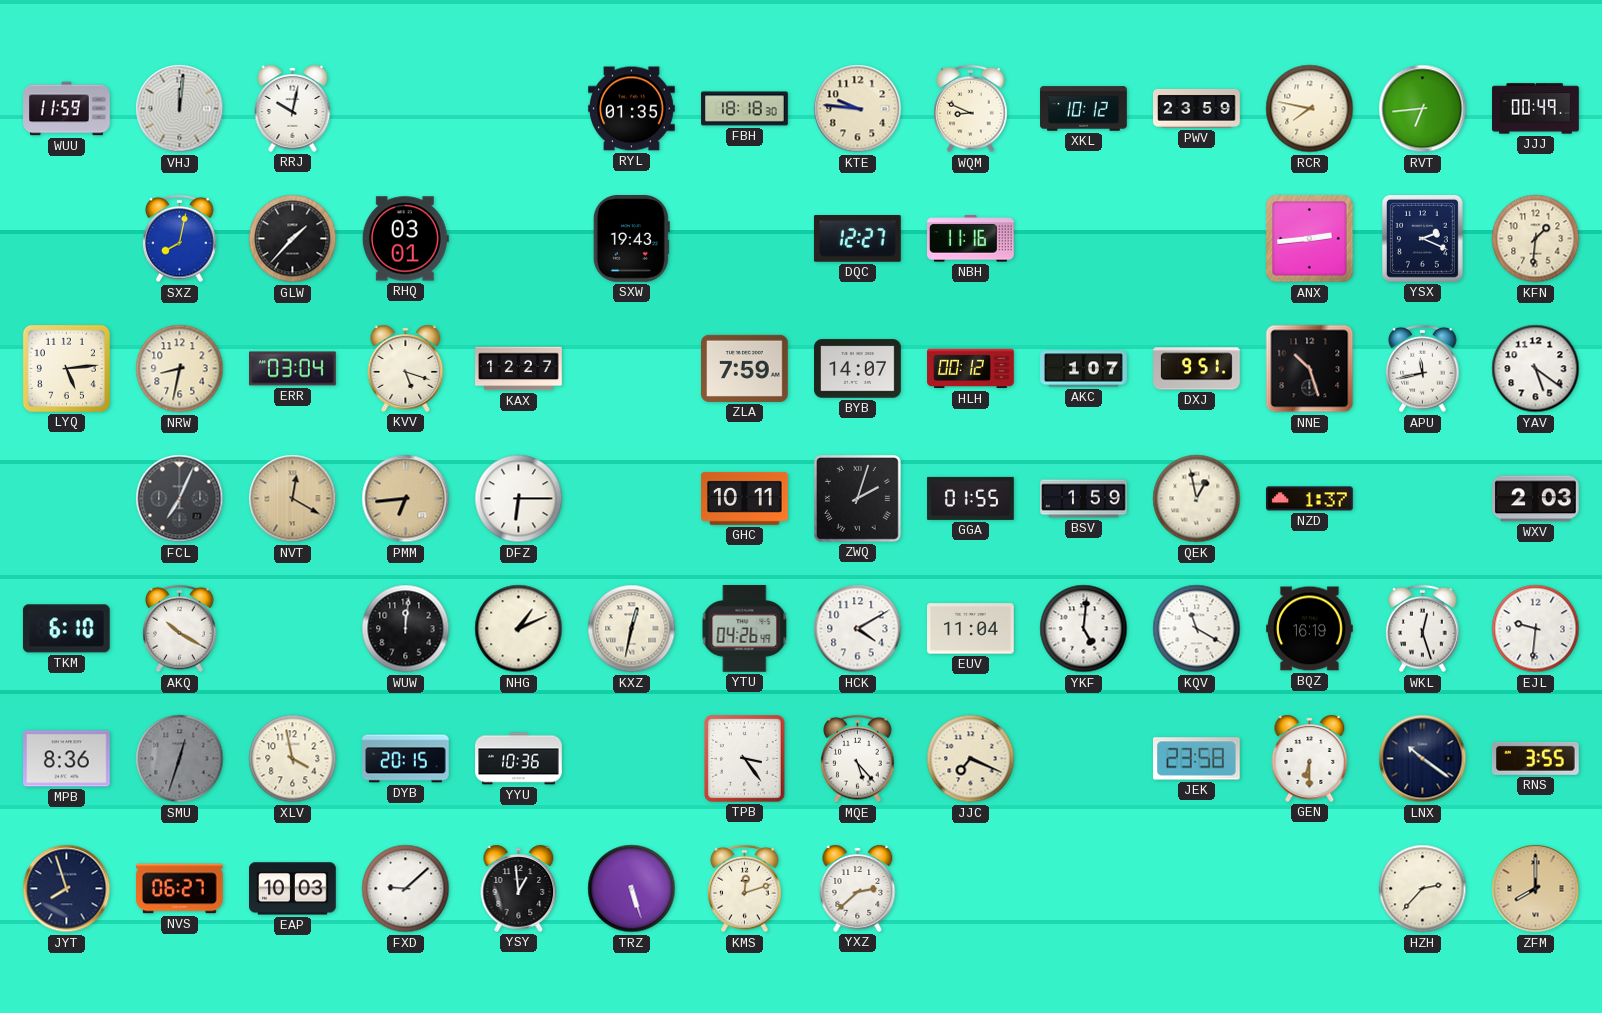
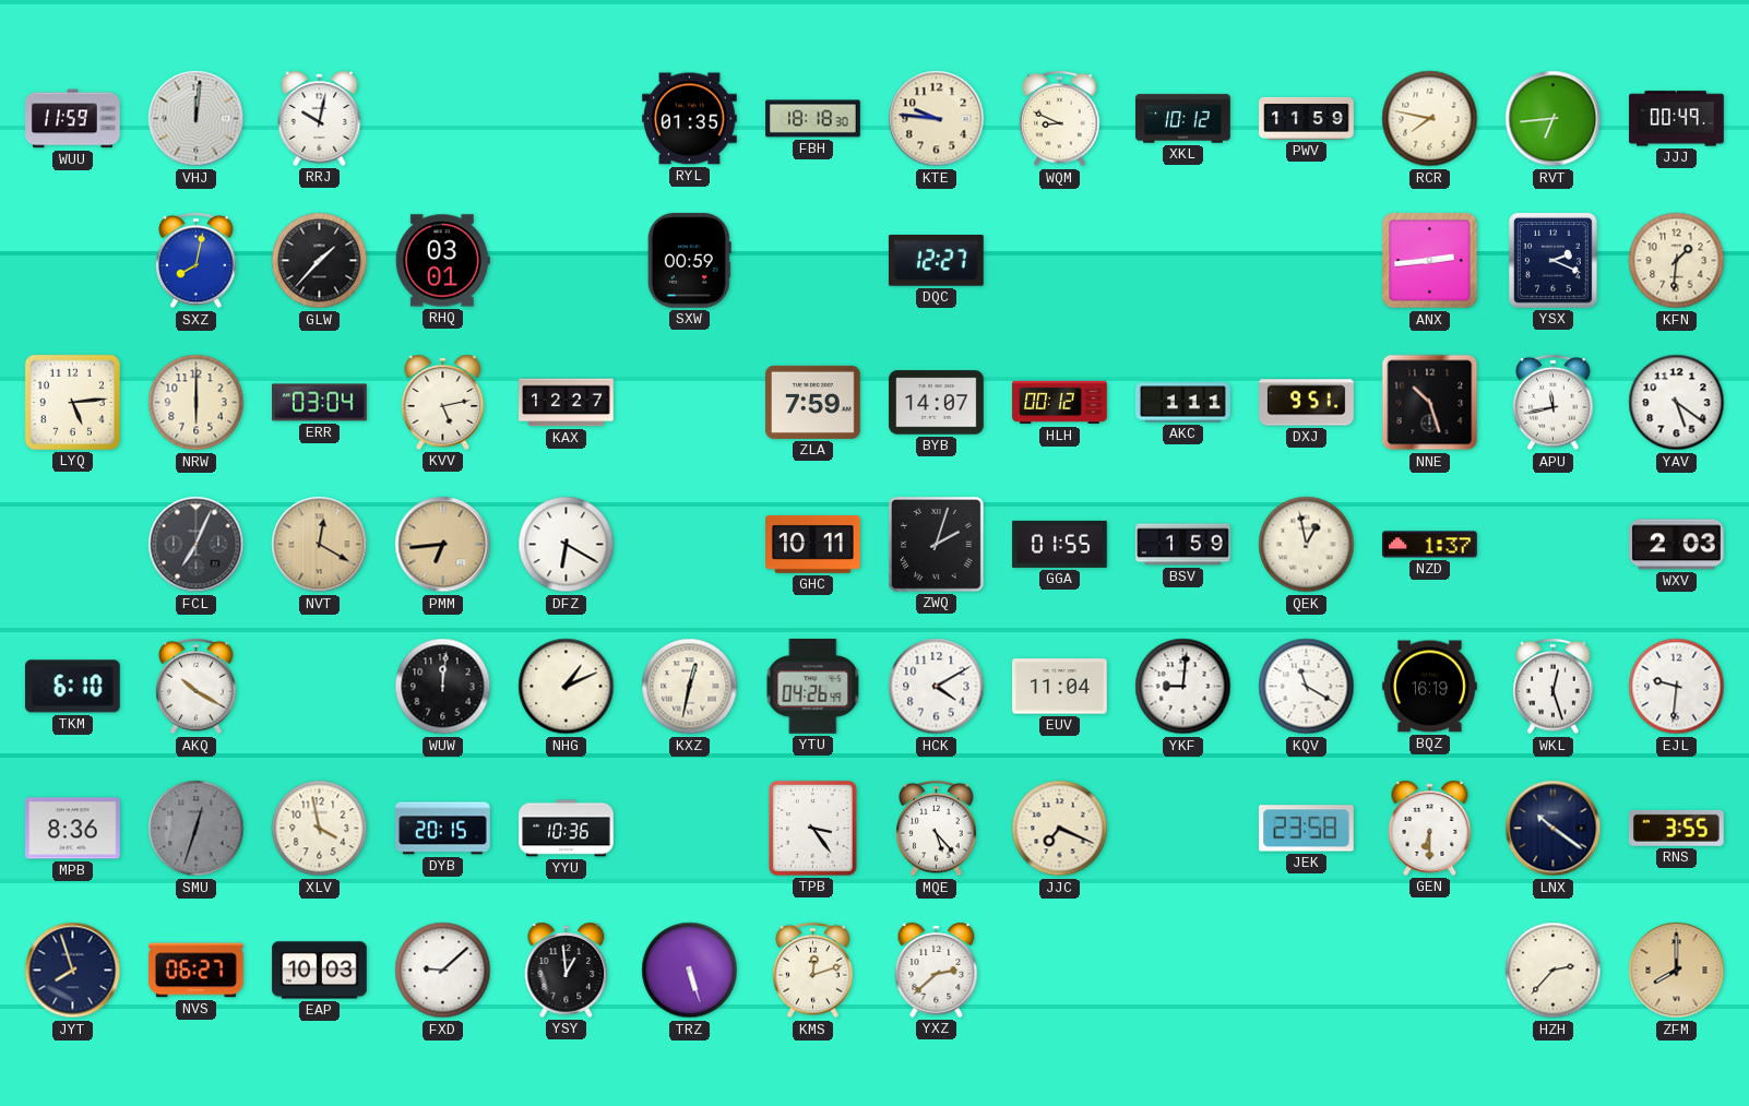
PWV: 23:59 -> 11:59
SXW: 19:43 -> 00:59
NBH: 11:16 -> none
NRW: 8:32 -> 6:00
KVV: 5:18 -> 5:13
AKC: 1:07 -> 1:11
DFZ: 6:15 -> 6:20
YKF: 5:01 -> 9:01
